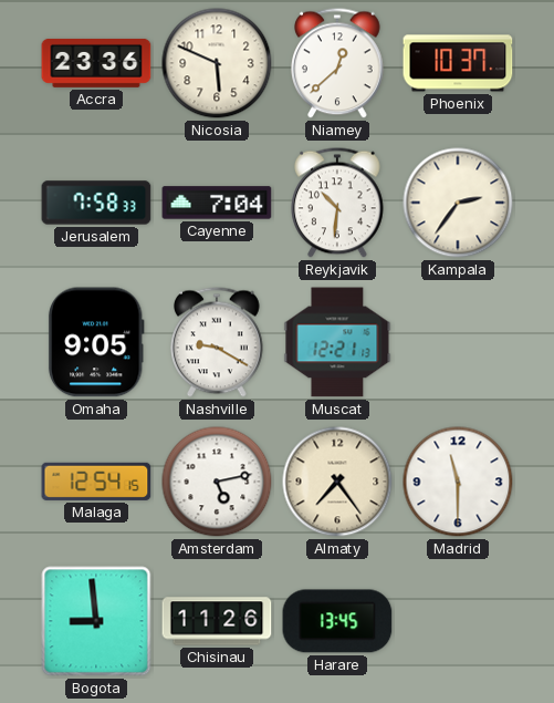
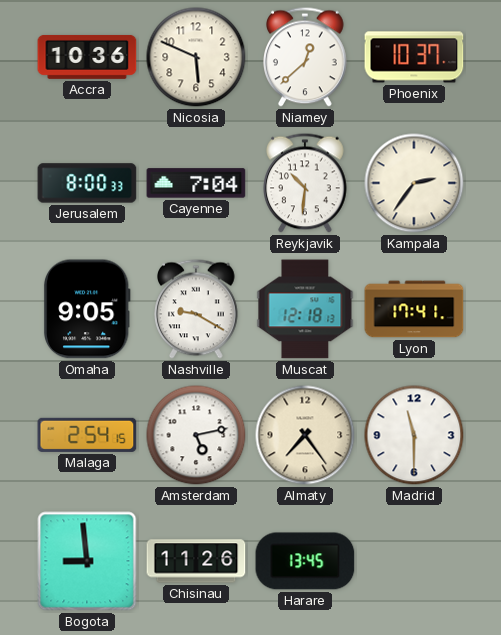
Accra: 23:36 -> 10:36
Jerusalem: 7:58 -> 8:00
Muscat: 12:21 -> 12:18
Lyon: none -> 17:41
Malaga: 12:54 -> 2:54
